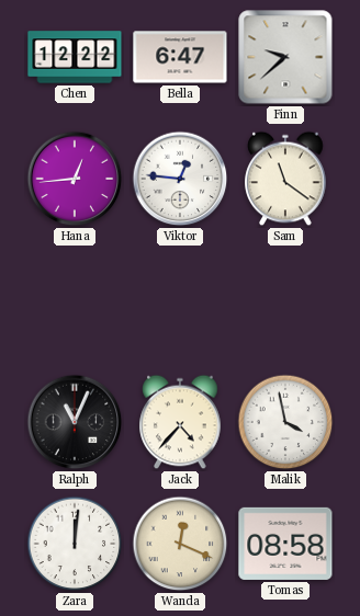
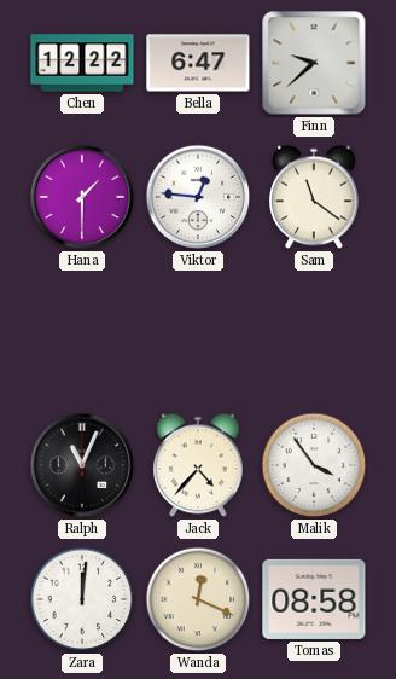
Hana: 12:44 -> 1:30
Malik: 3:58 -> 3:54
